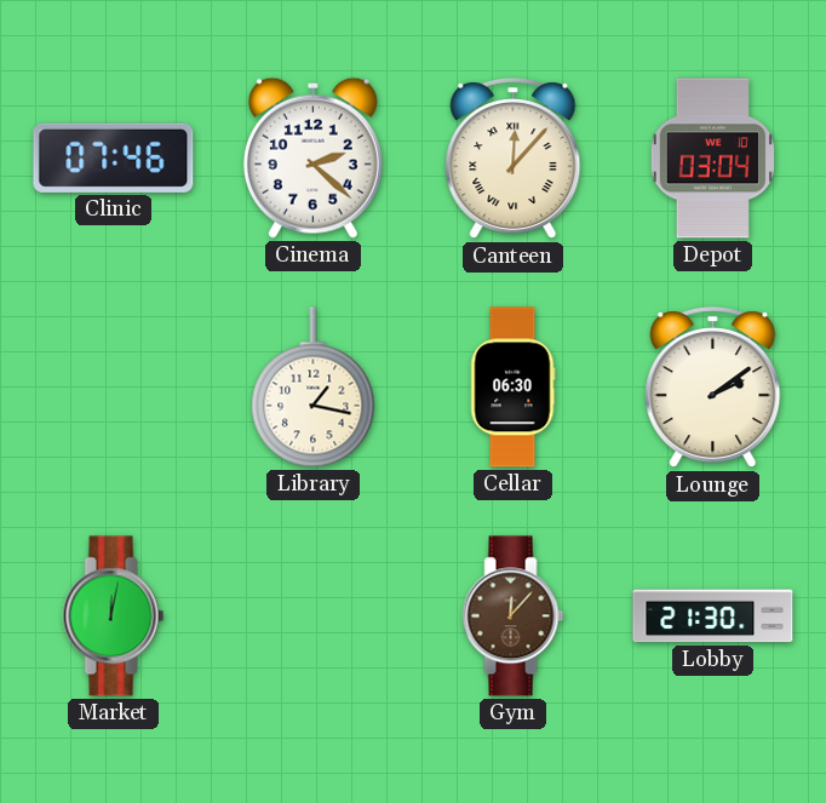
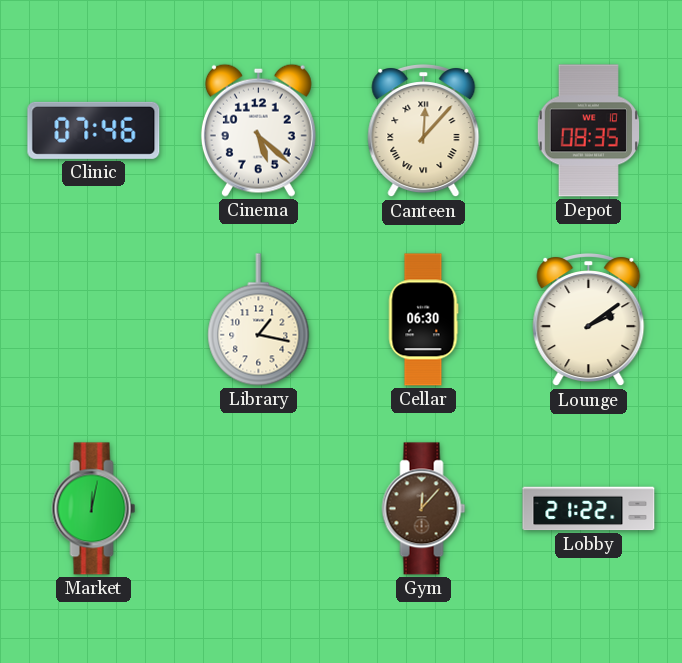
Cinema: 2:22 -> 5:22
Depot: 03:04 -> 08:35
Lobby: 21:30 -> 21:22
